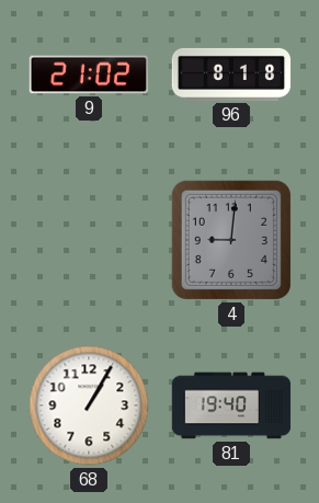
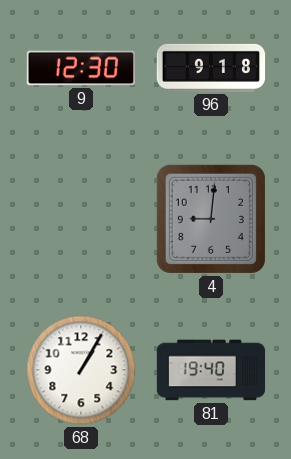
9: 21:02 -> 12:30
96: 8:18 -> 9:18
